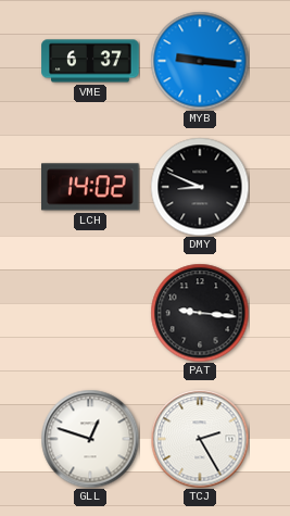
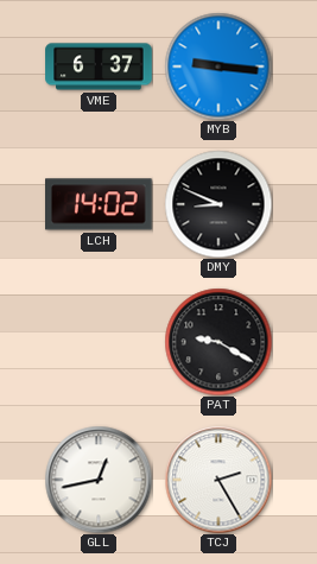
PAT: 9:16 -> 9:20
GLL: 12:48 -> 12:43
